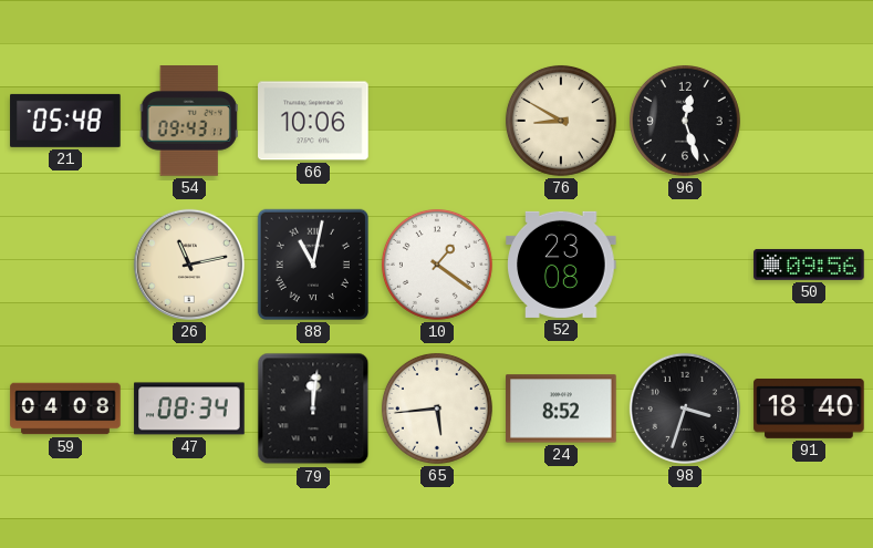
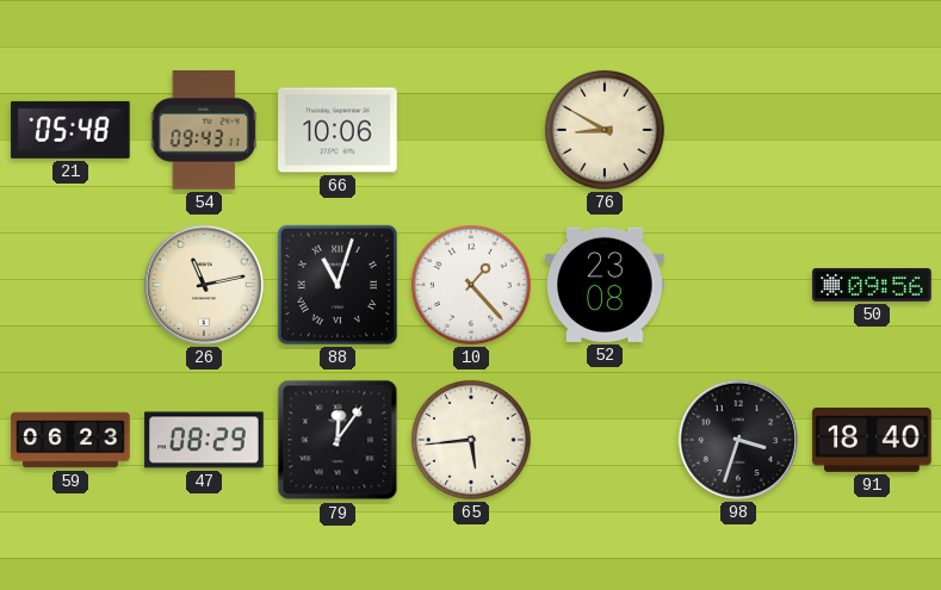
96: 12:27 -> none
88: 11:02 -> 11:03
10: 1:21 -> 1:23
59: 04:08 -> 06:23
47: 08:34 -> 08:29
79: 12:01 -> 12:06
24: 8:52 -> none
